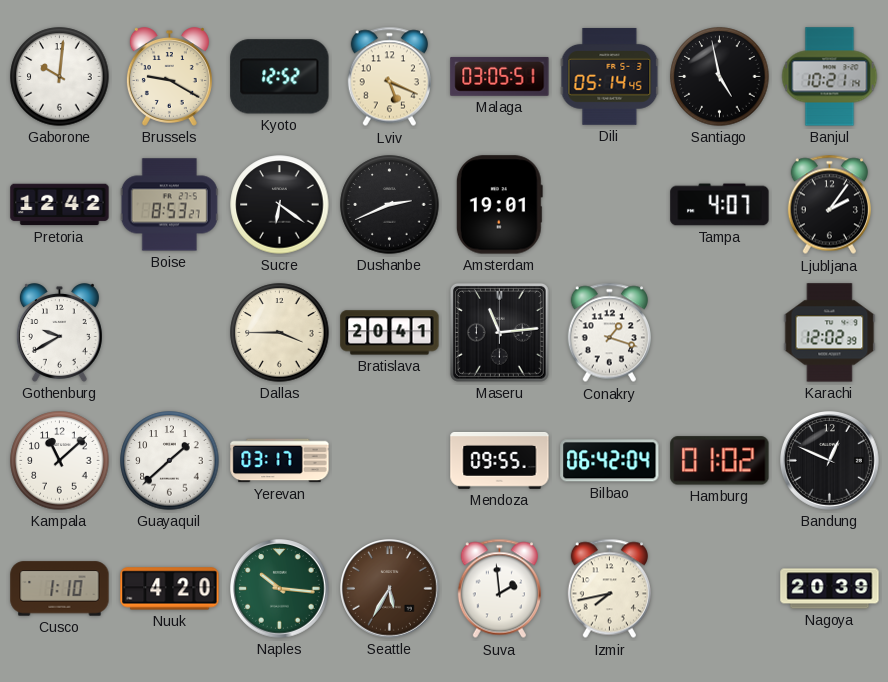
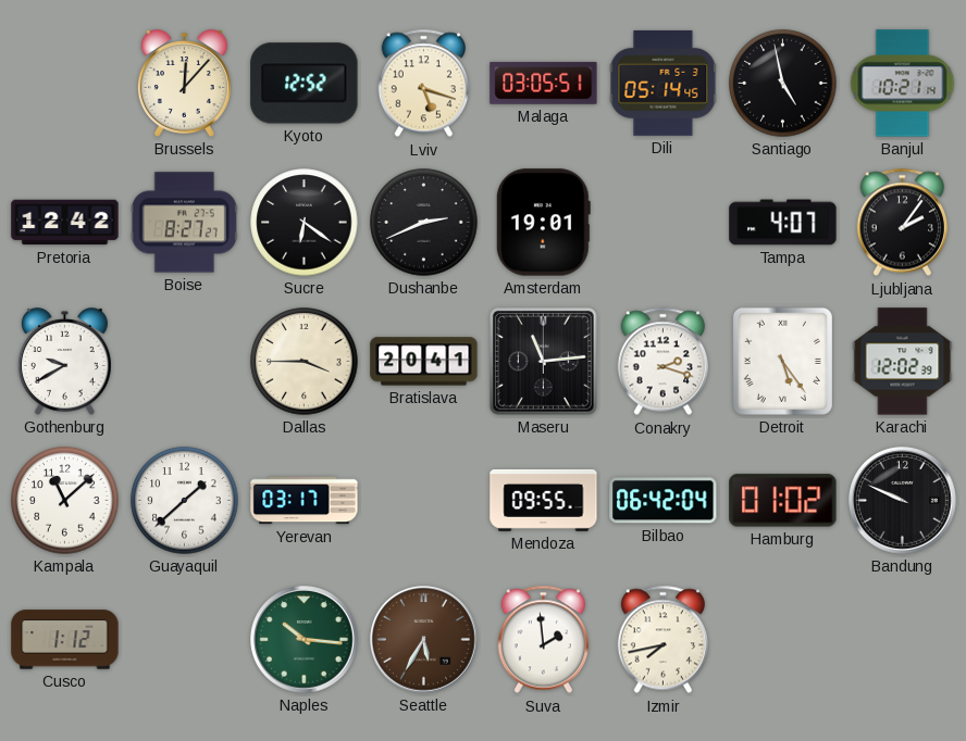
Gaborone: 10:01 -> none
Brussels: 9:20 -> 12:07
Lviv: 5:19 -> 5:18
Boise: 8:53 -> 8:27
Conakry: 1:18 -> 2:18
Detroit: none -> 5:24
Bandung: 12:49 -> 9:49
Cusco: 1:10 -> 1:12
Nuuk: 4:20 -> none
Nagoya: 20:39 -> none
